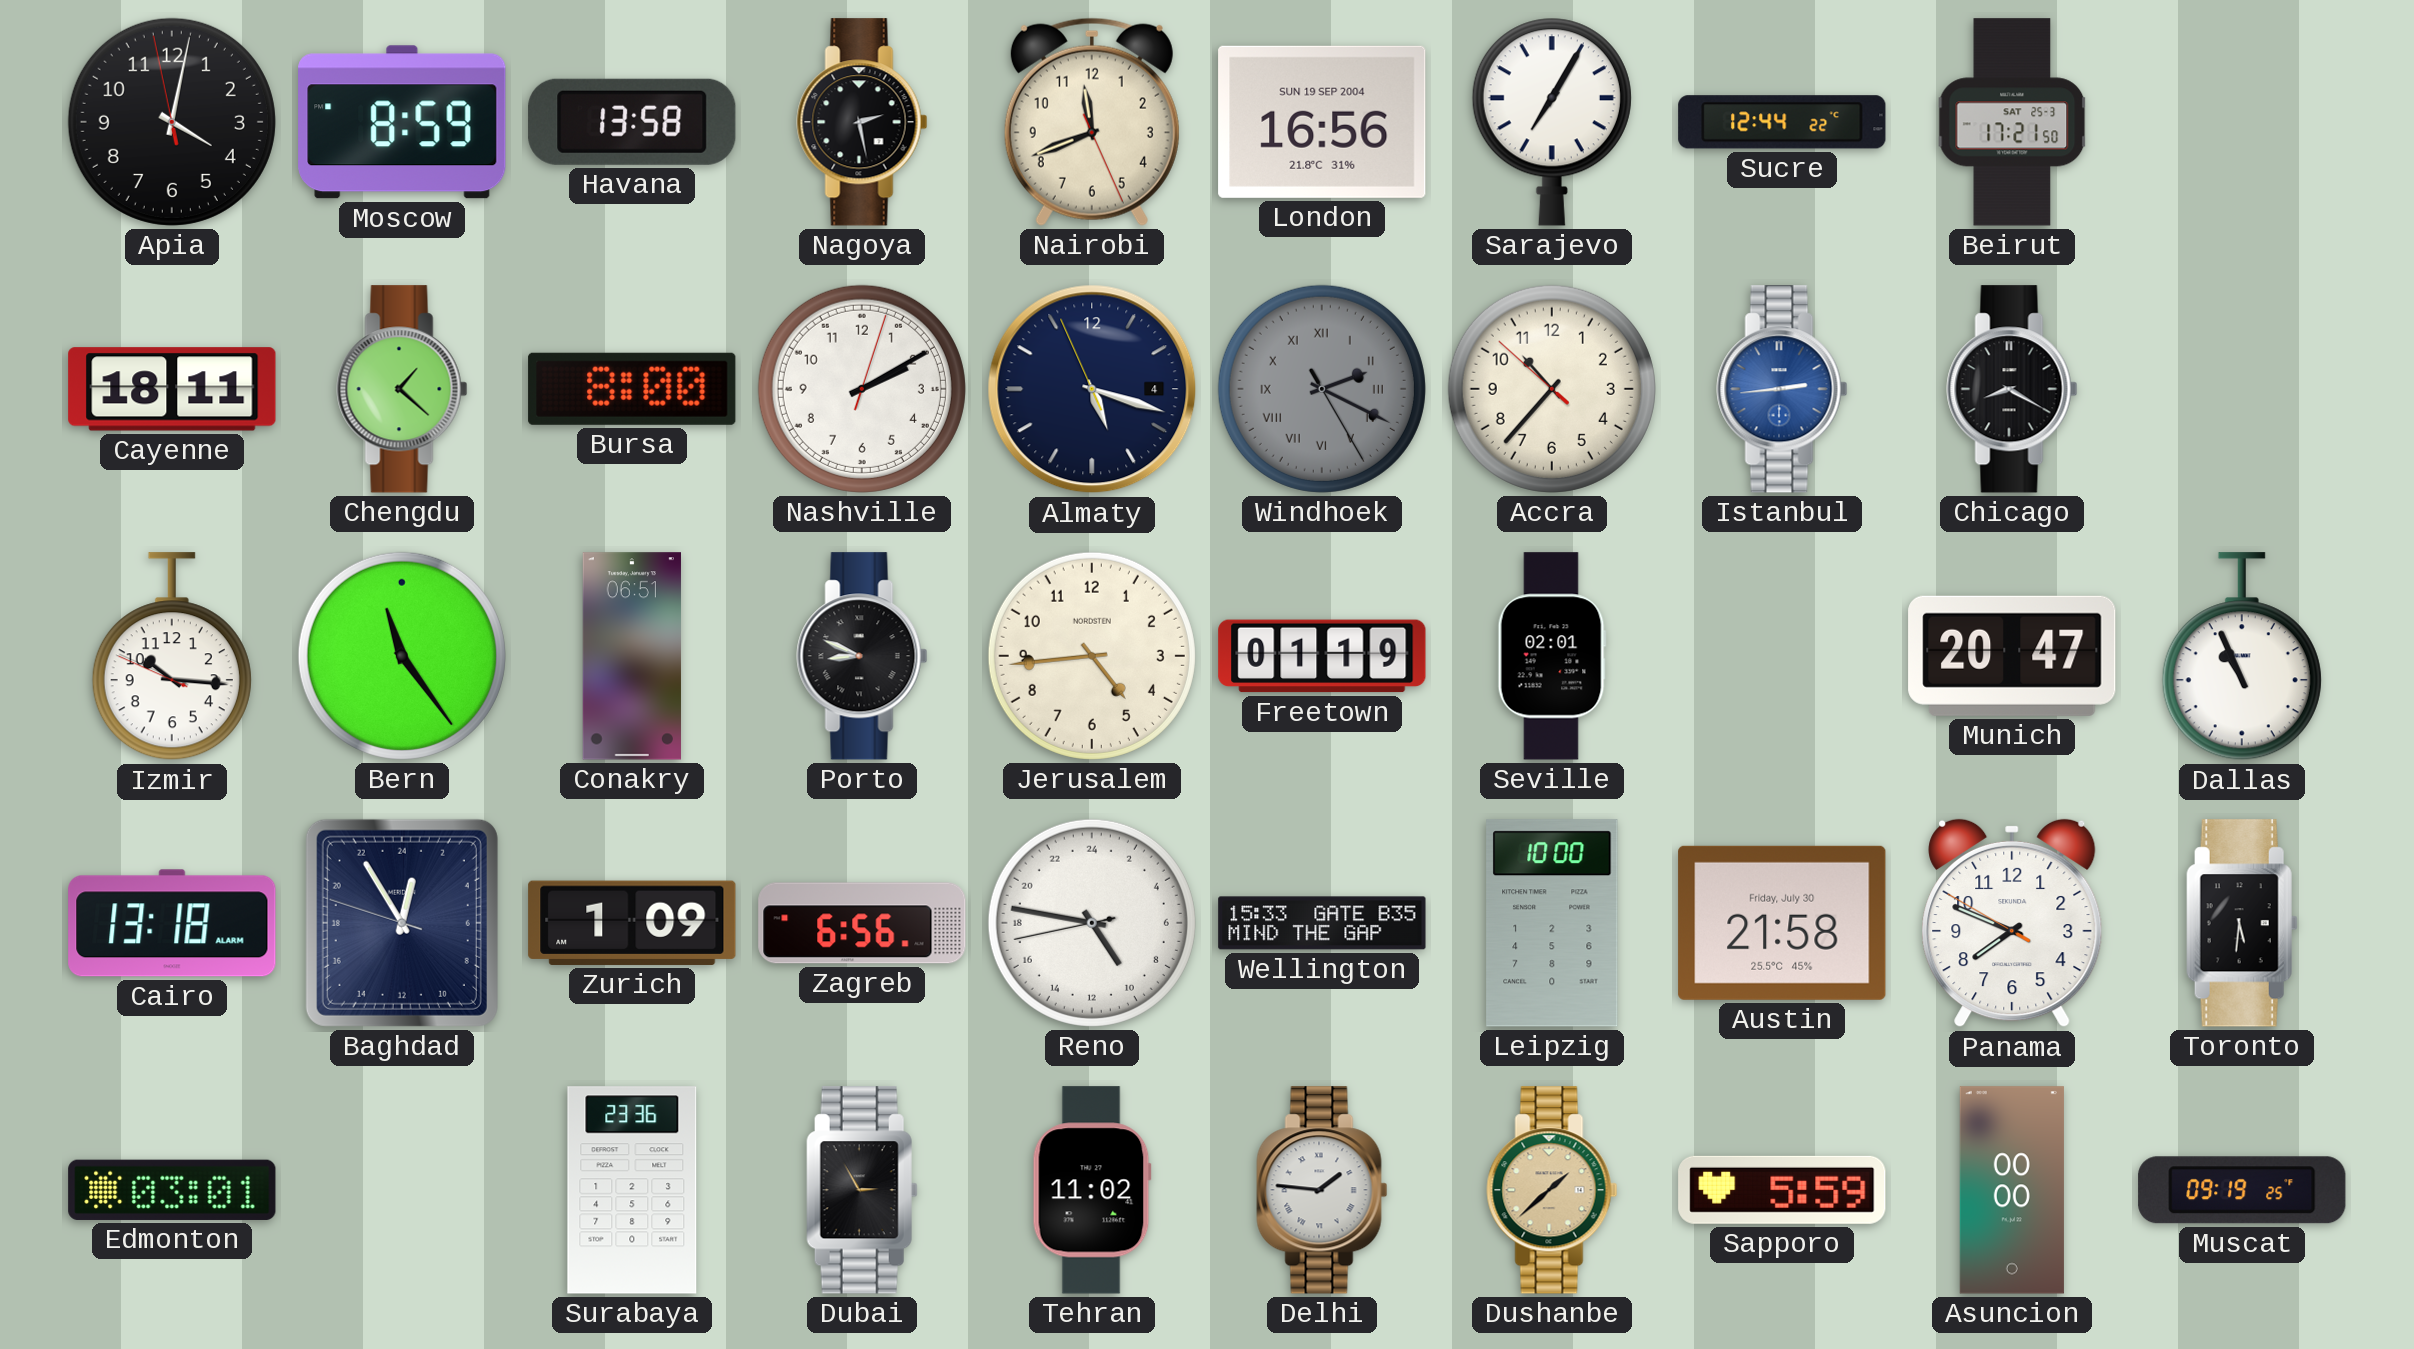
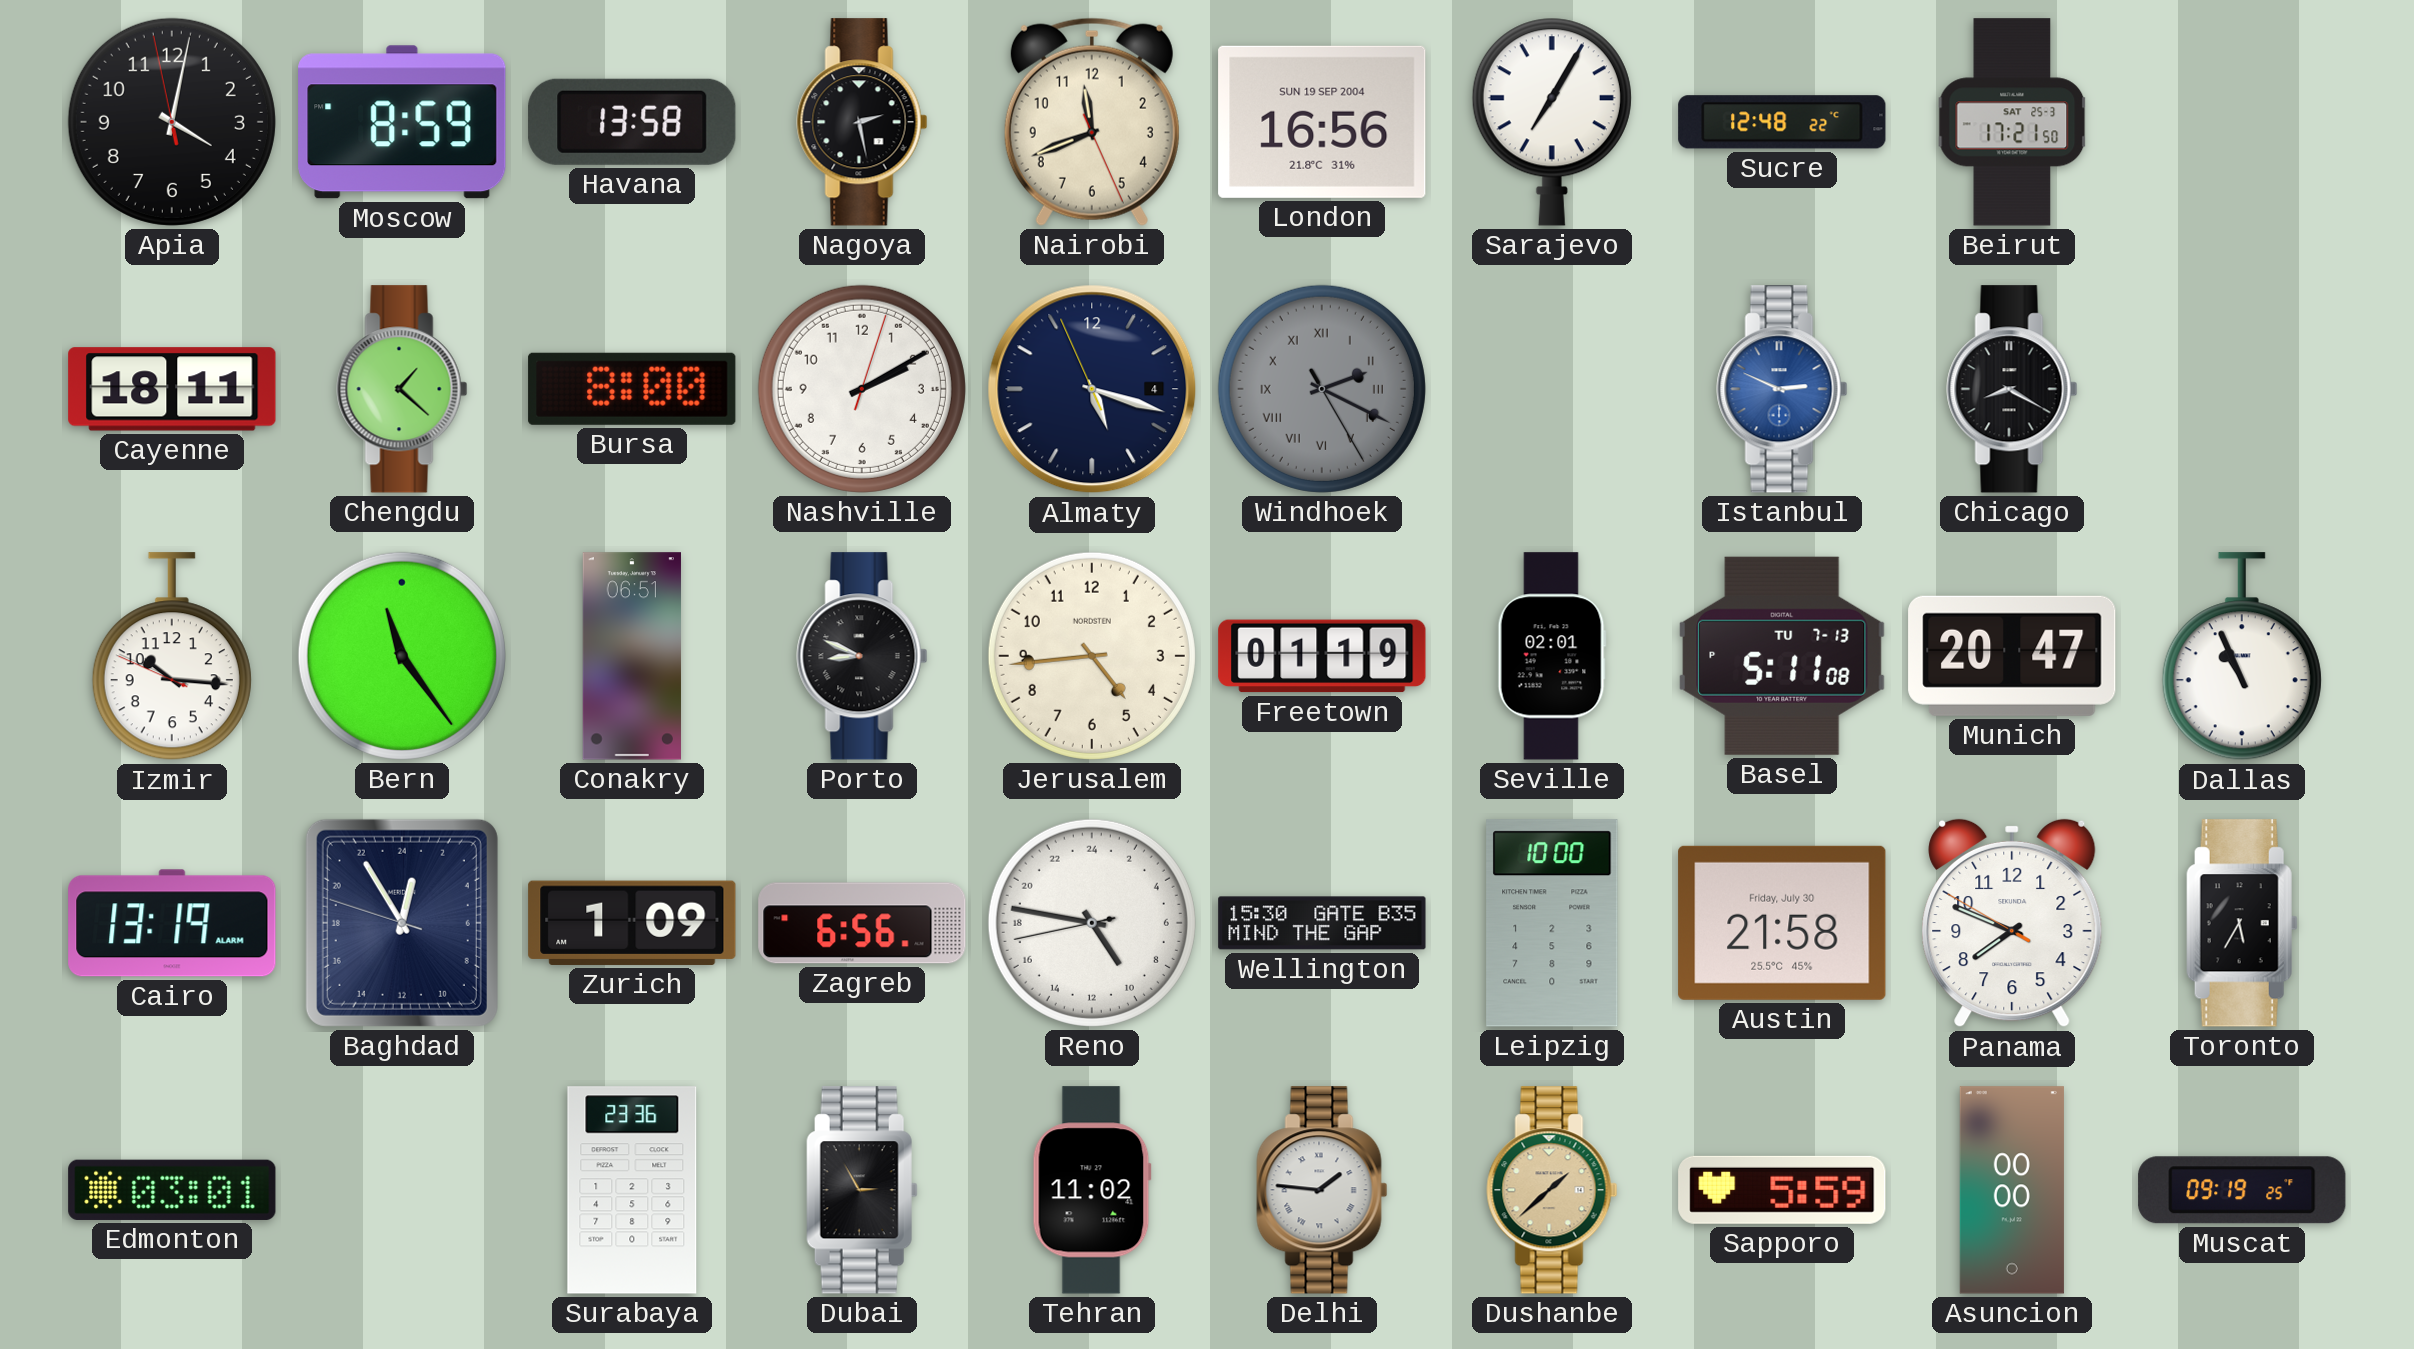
Sucre: 12:44 -> 12:48
Accra: 10:36 -> none
Istanbul: 2:44 -> 2:49
Basel: none -> 5:11
Cairo: 13:18 -> 13:19
Wellington: 15:33 -> 15:30
Toronto: 5:31 -> 5:35
